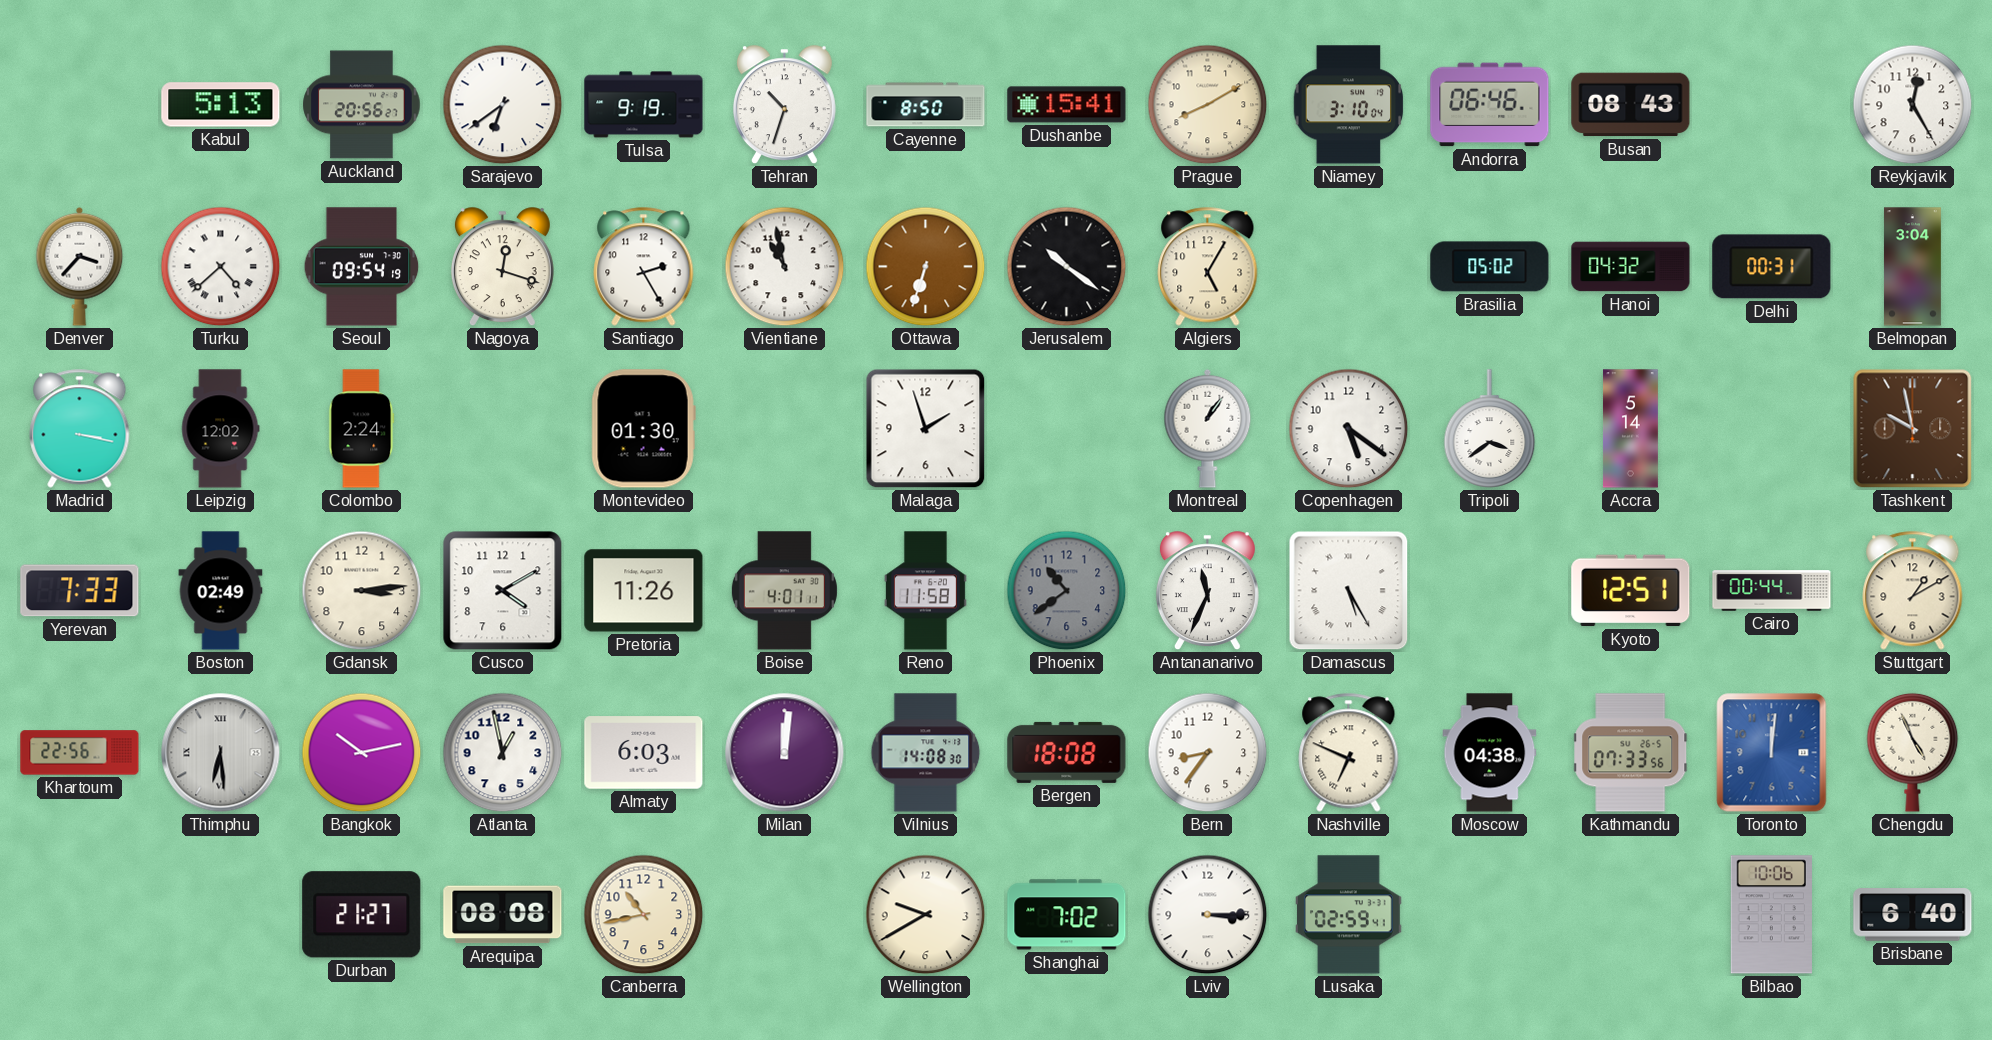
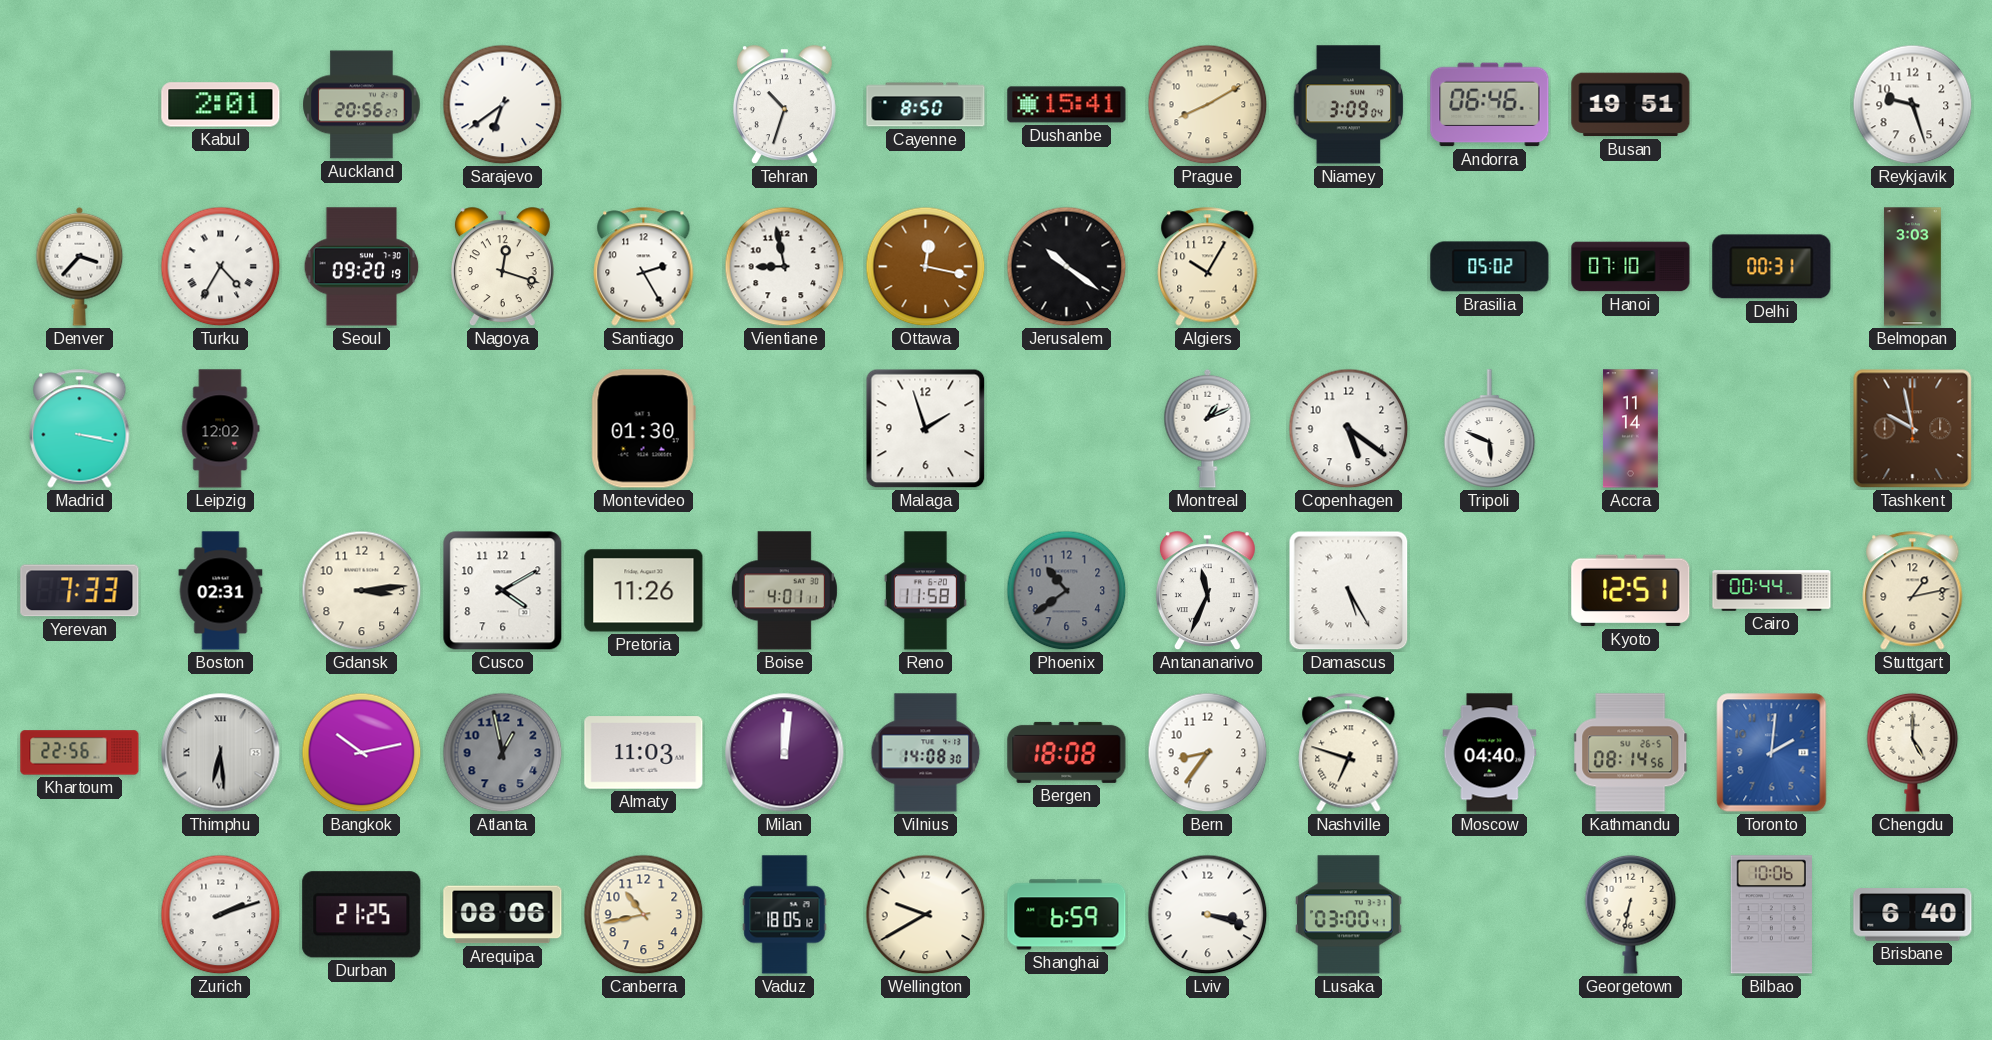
Kabul: 5:13 -> 2:01
Tulsa: 9:19 -> none
Niamey: 3:10 -> 3:09
Busan: 08:43 -> 19:51
Reykjavik: 12:25 -> 9:27
Turku: 4:38 -> 4:35
Seoul: 09:54 -> 09:20
Vientiane: 10:58 -> 8:58
Ottawa: 6:33 -> 12:17
Algiers: 5:05 -> 10:05
Hanoi: 04:32 -> 07:10
Belmopan: 3:04 -> 3:03
Colombo: 2:24 -> none
Montreal: 1:06 -> 1:11
Tripoli: 3:39 -> 5:49
Accra: 5:14 -> 11:14
Boston: 02:49 -> 02:31
Stuttgart: 1:10 -> 1:13
Atlanta dial: white -> grey
Almaty: 6:03 -> 11:03
Nashville: 6:49 -> 6:48
Moscow: 04:38 -> 04:40
Kathmandu: 07:33 -> 08:14
Toronto: 12:01 -> 2:01
Chengdu: 4:56 -> 5:00
Zurich: none -> 2:12
Durban: 21:27 -> 21:25
Arequipa: 08:08 -> 08:06
Vaduz: none -> 18:05
Shanghai: 7:02 -> 6:59
Lviv: 3:15 -> 3:18
Lusaka: 02:59 -> 03:00
Georgetown: none -> 6:32
